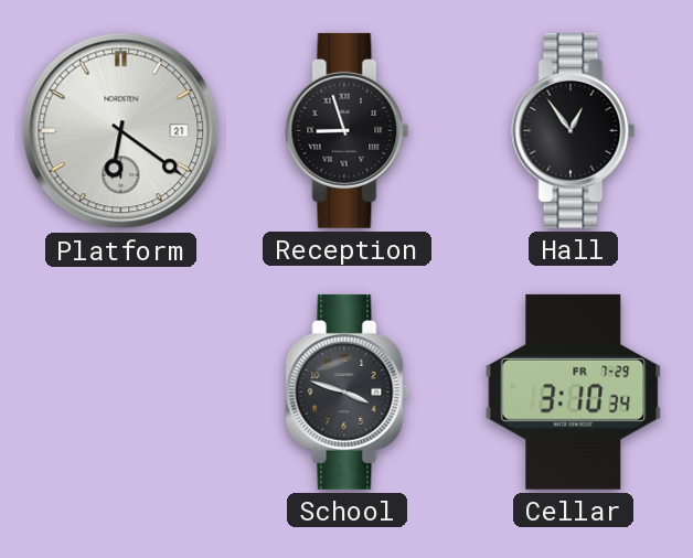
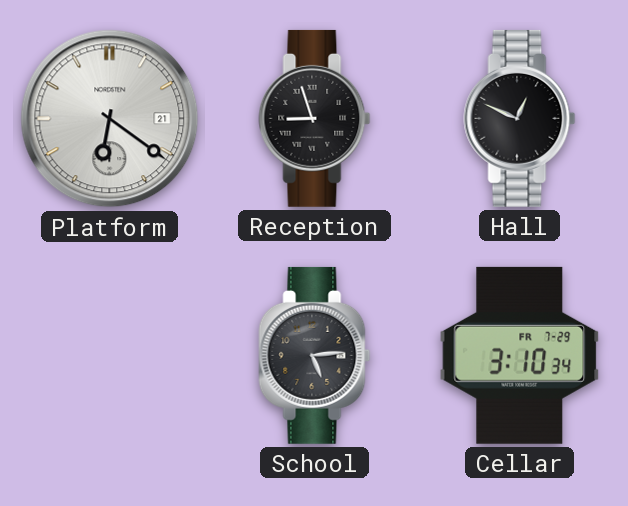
Hall: 12:54 -> 12:49
School: 3:48 -> 5:14
